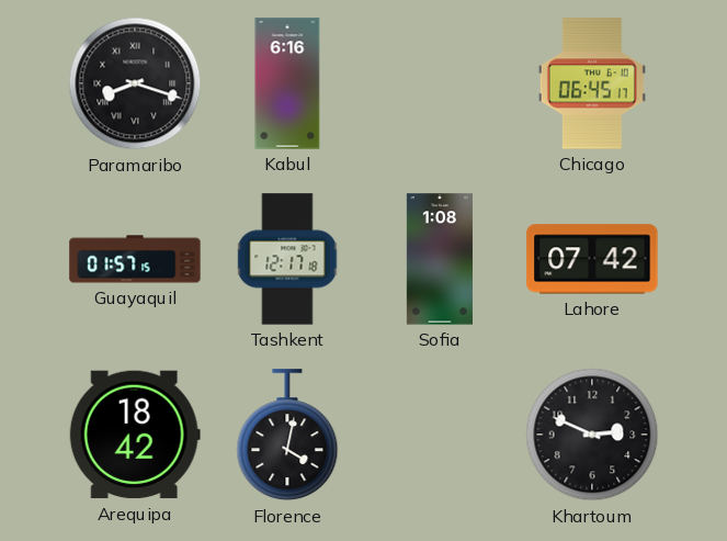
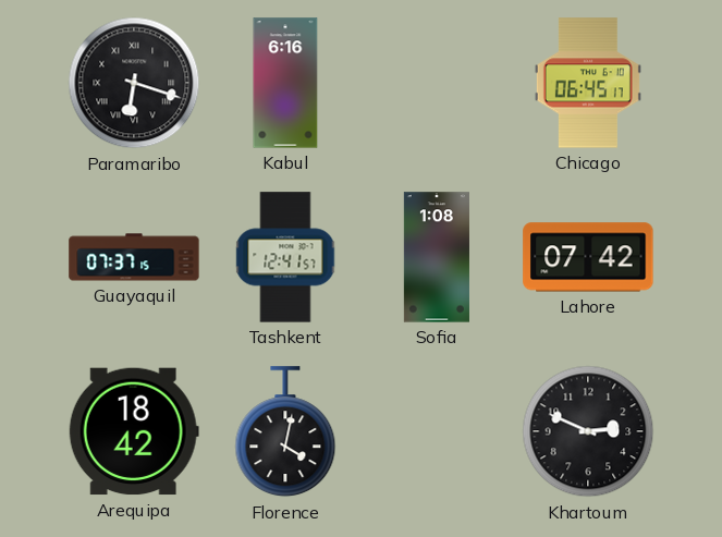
Paramaribo: 8:18 -> 6:18
Guayaquil: 01:57 -> 07:37
Tashkent: 12:17 -> 12:41
